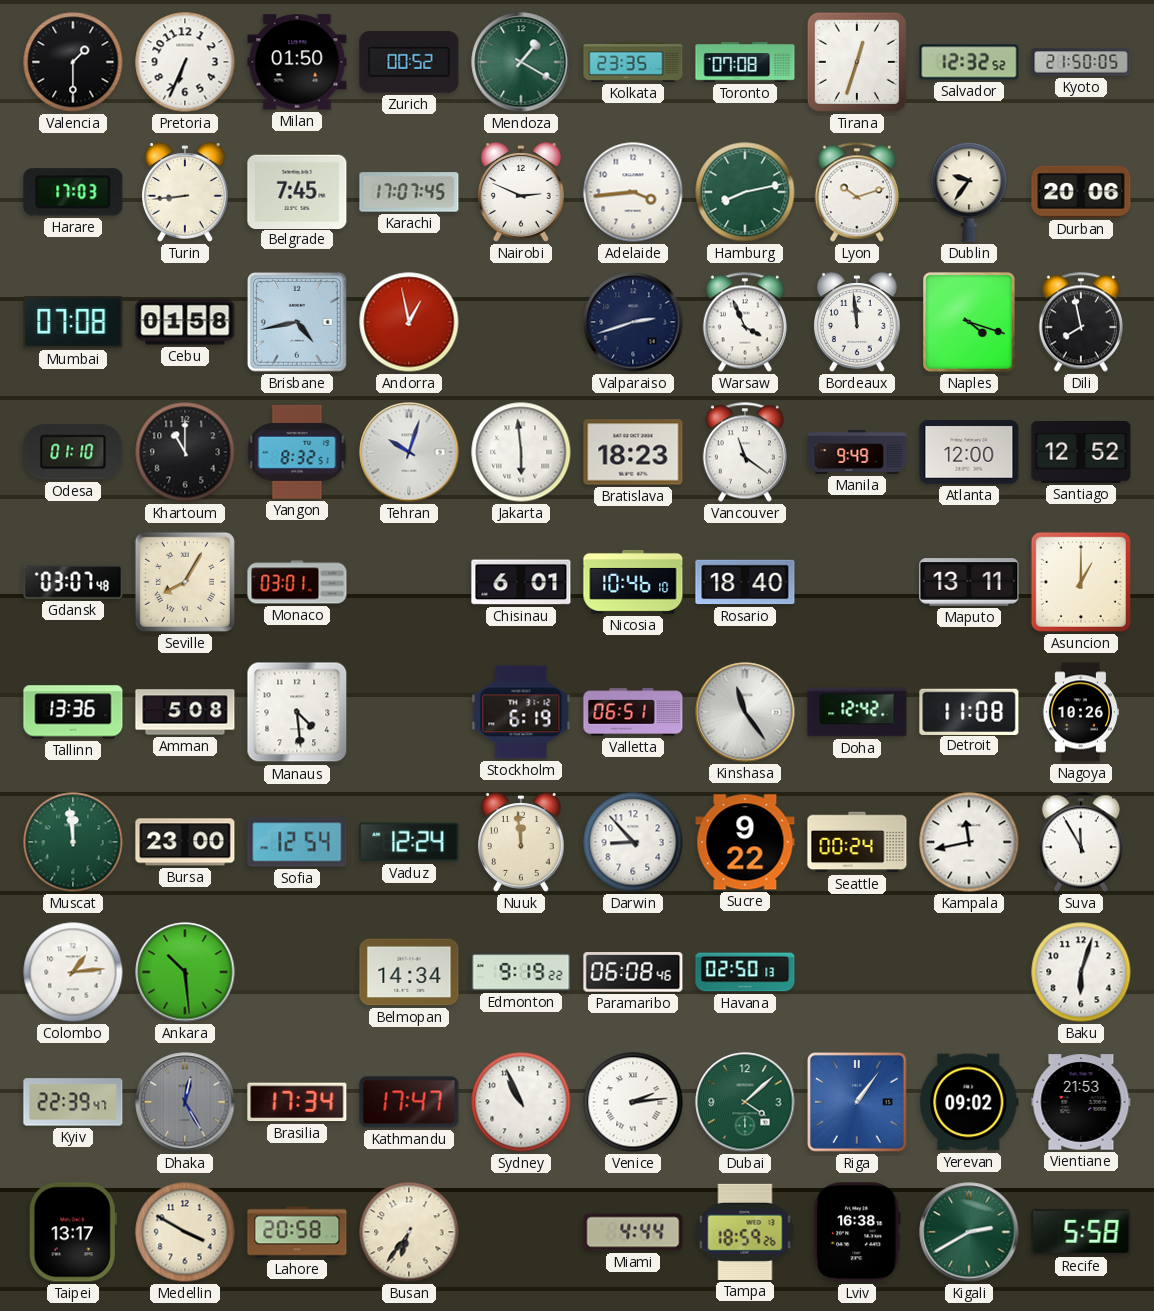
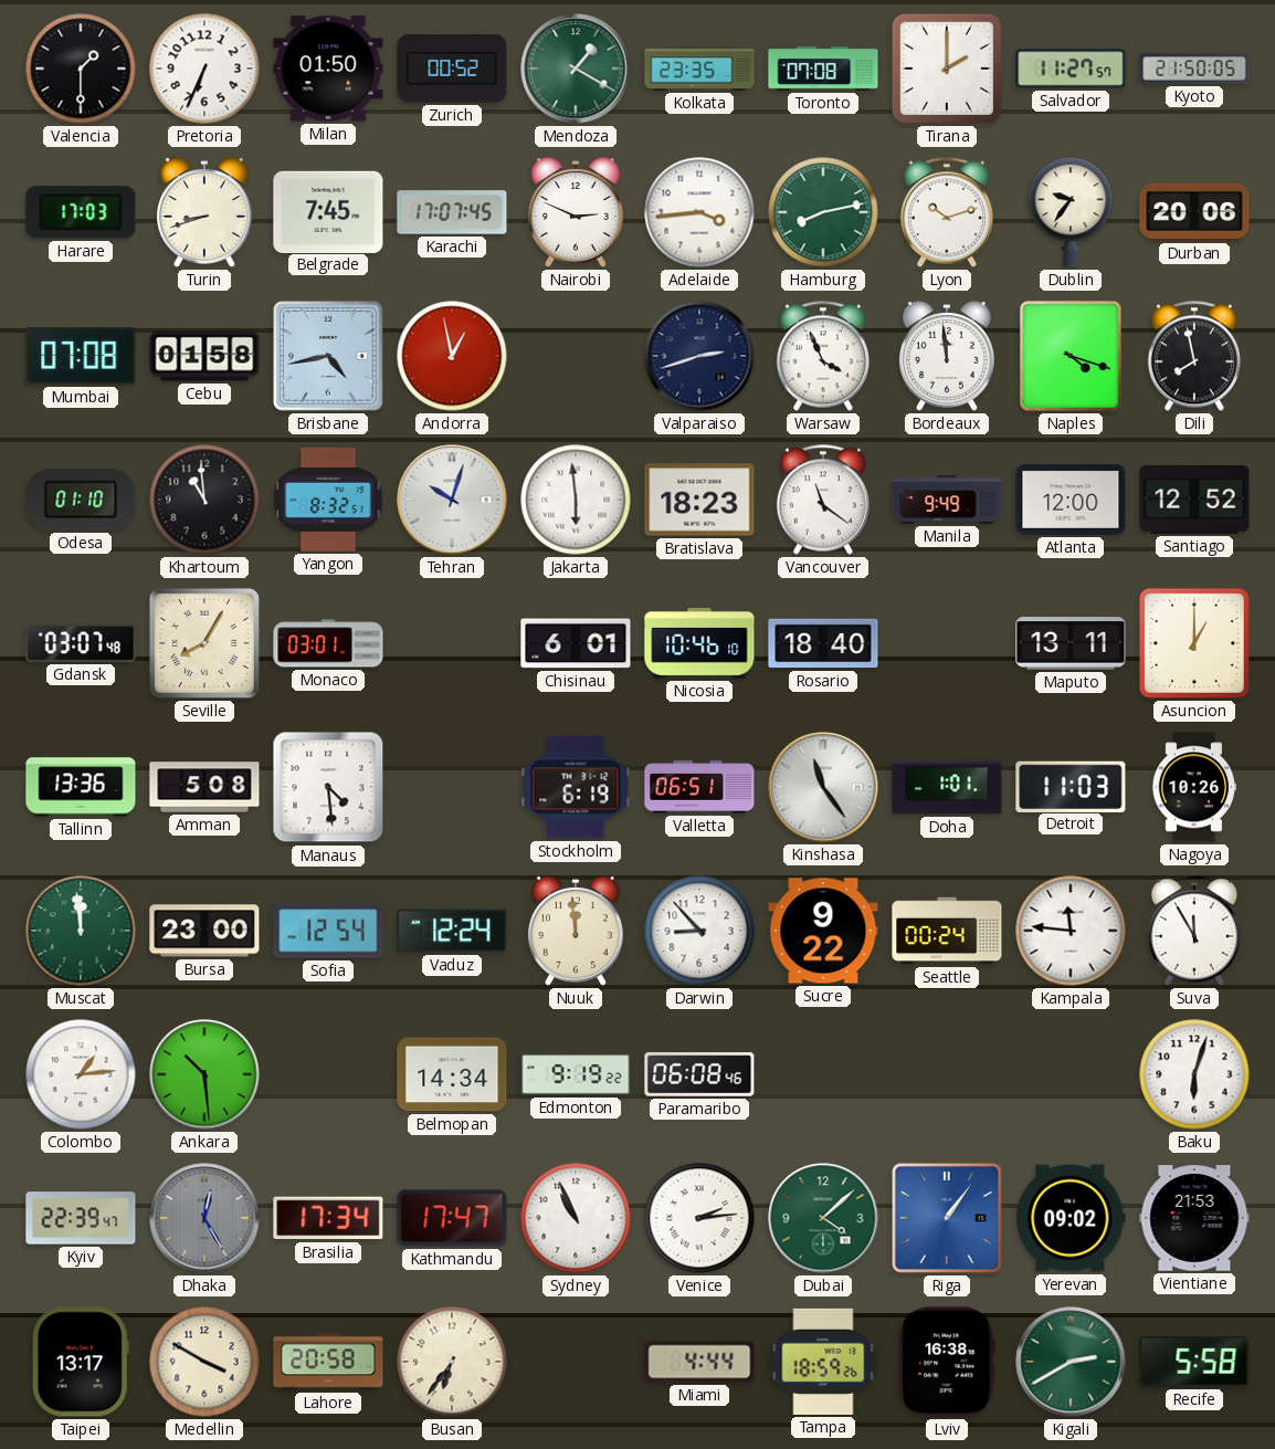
Tirana: 12:33 -> 2:00
Salvador: 12:32 -> 11:27
Turin: 8:44 -> 8:42
Khartoum: 11:00 -> 10:59
Doha: 12:42 -> 1:01
Detroit: 11:08 -> 11:03
Kampala: 11:43 -> 11:46
Havana: 02:50 -> none
